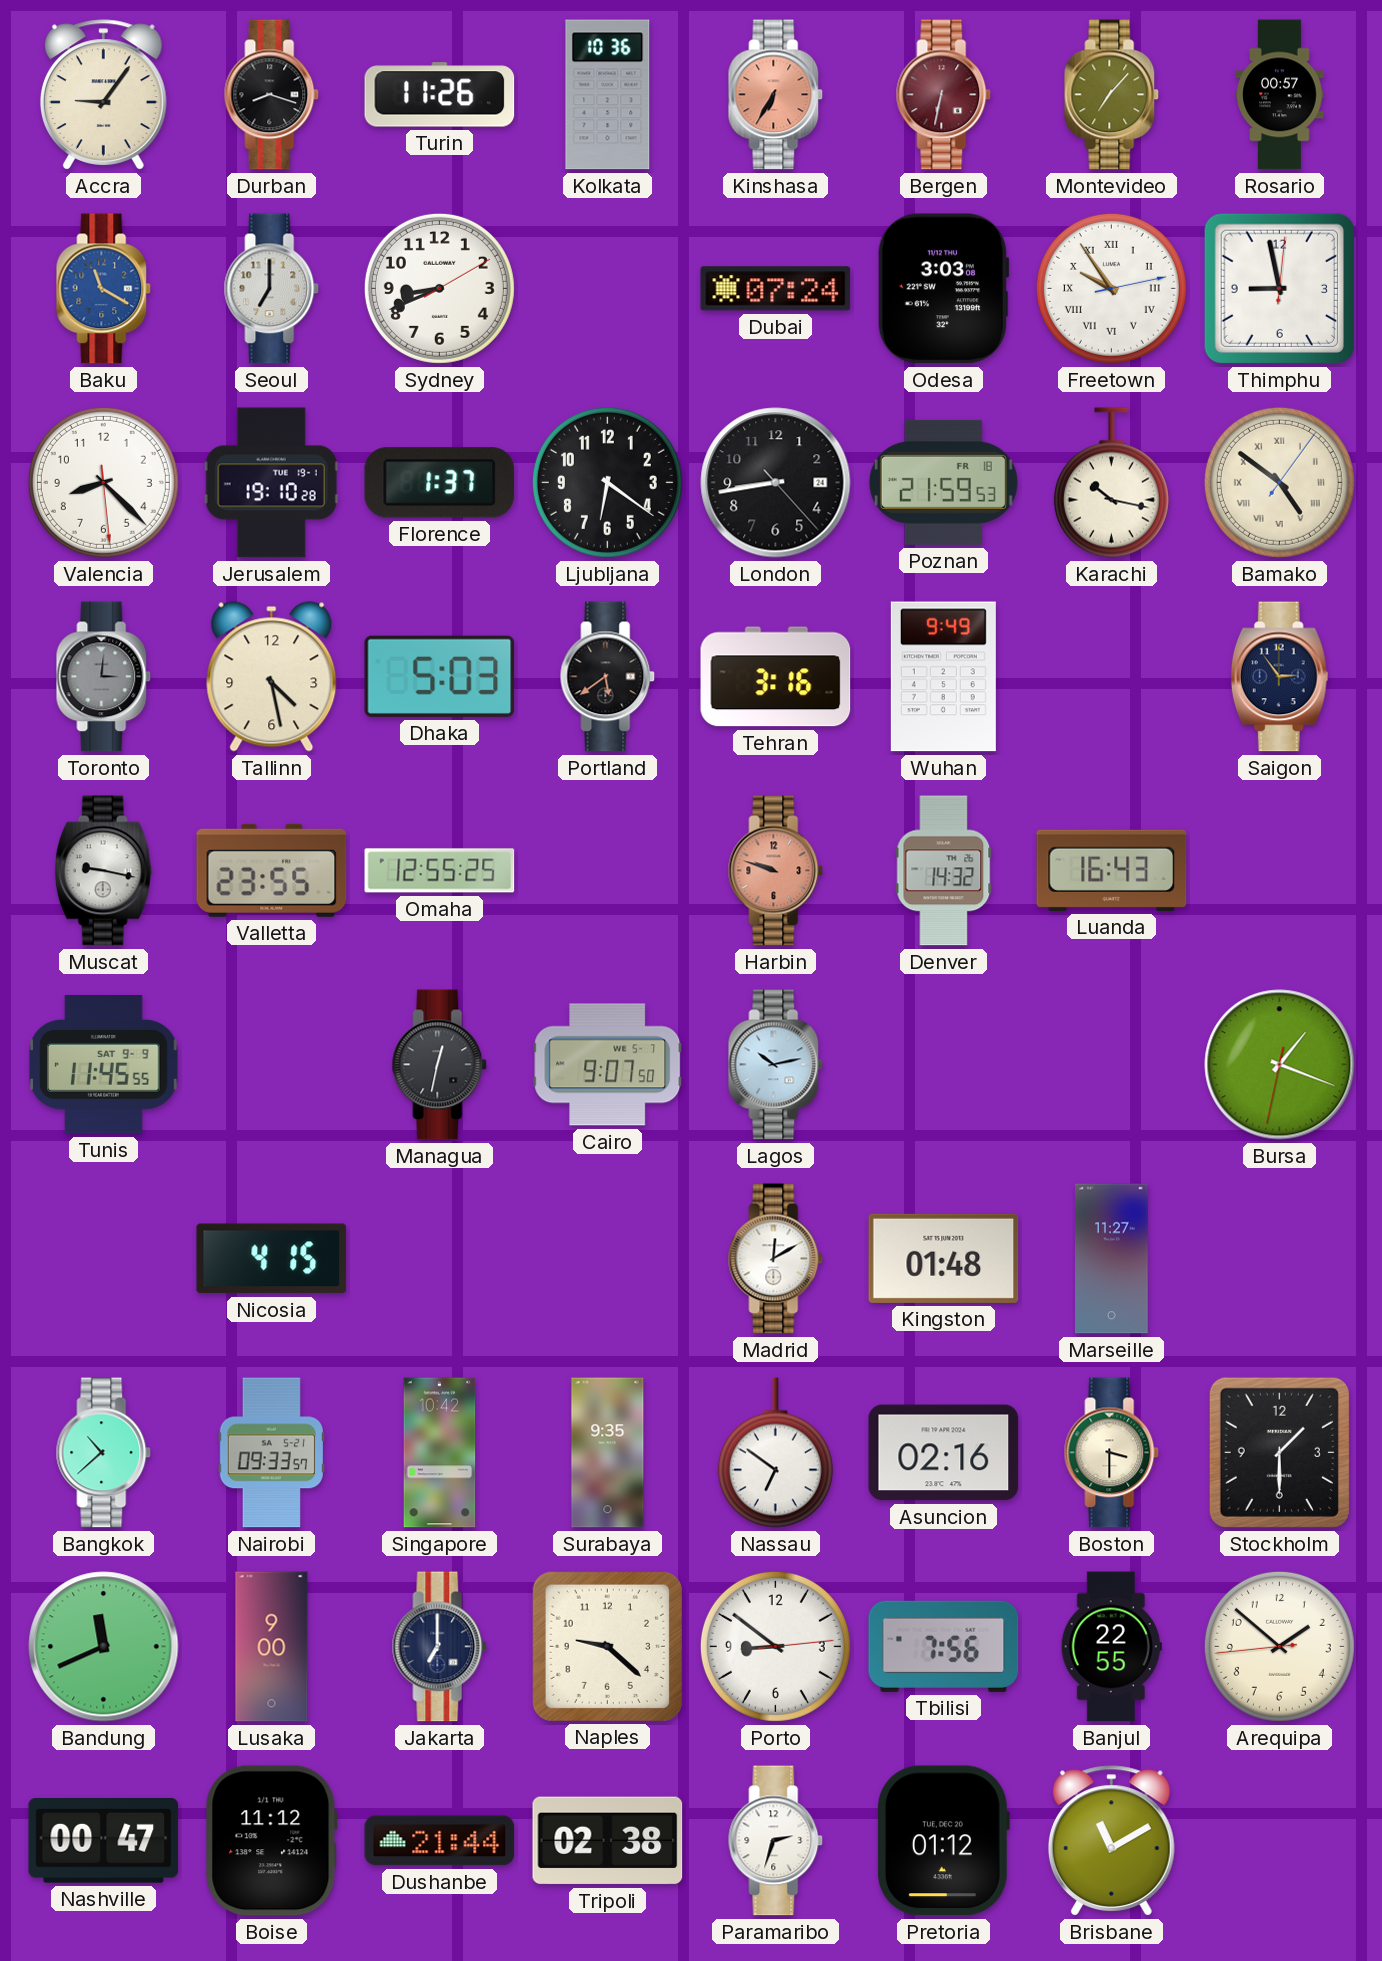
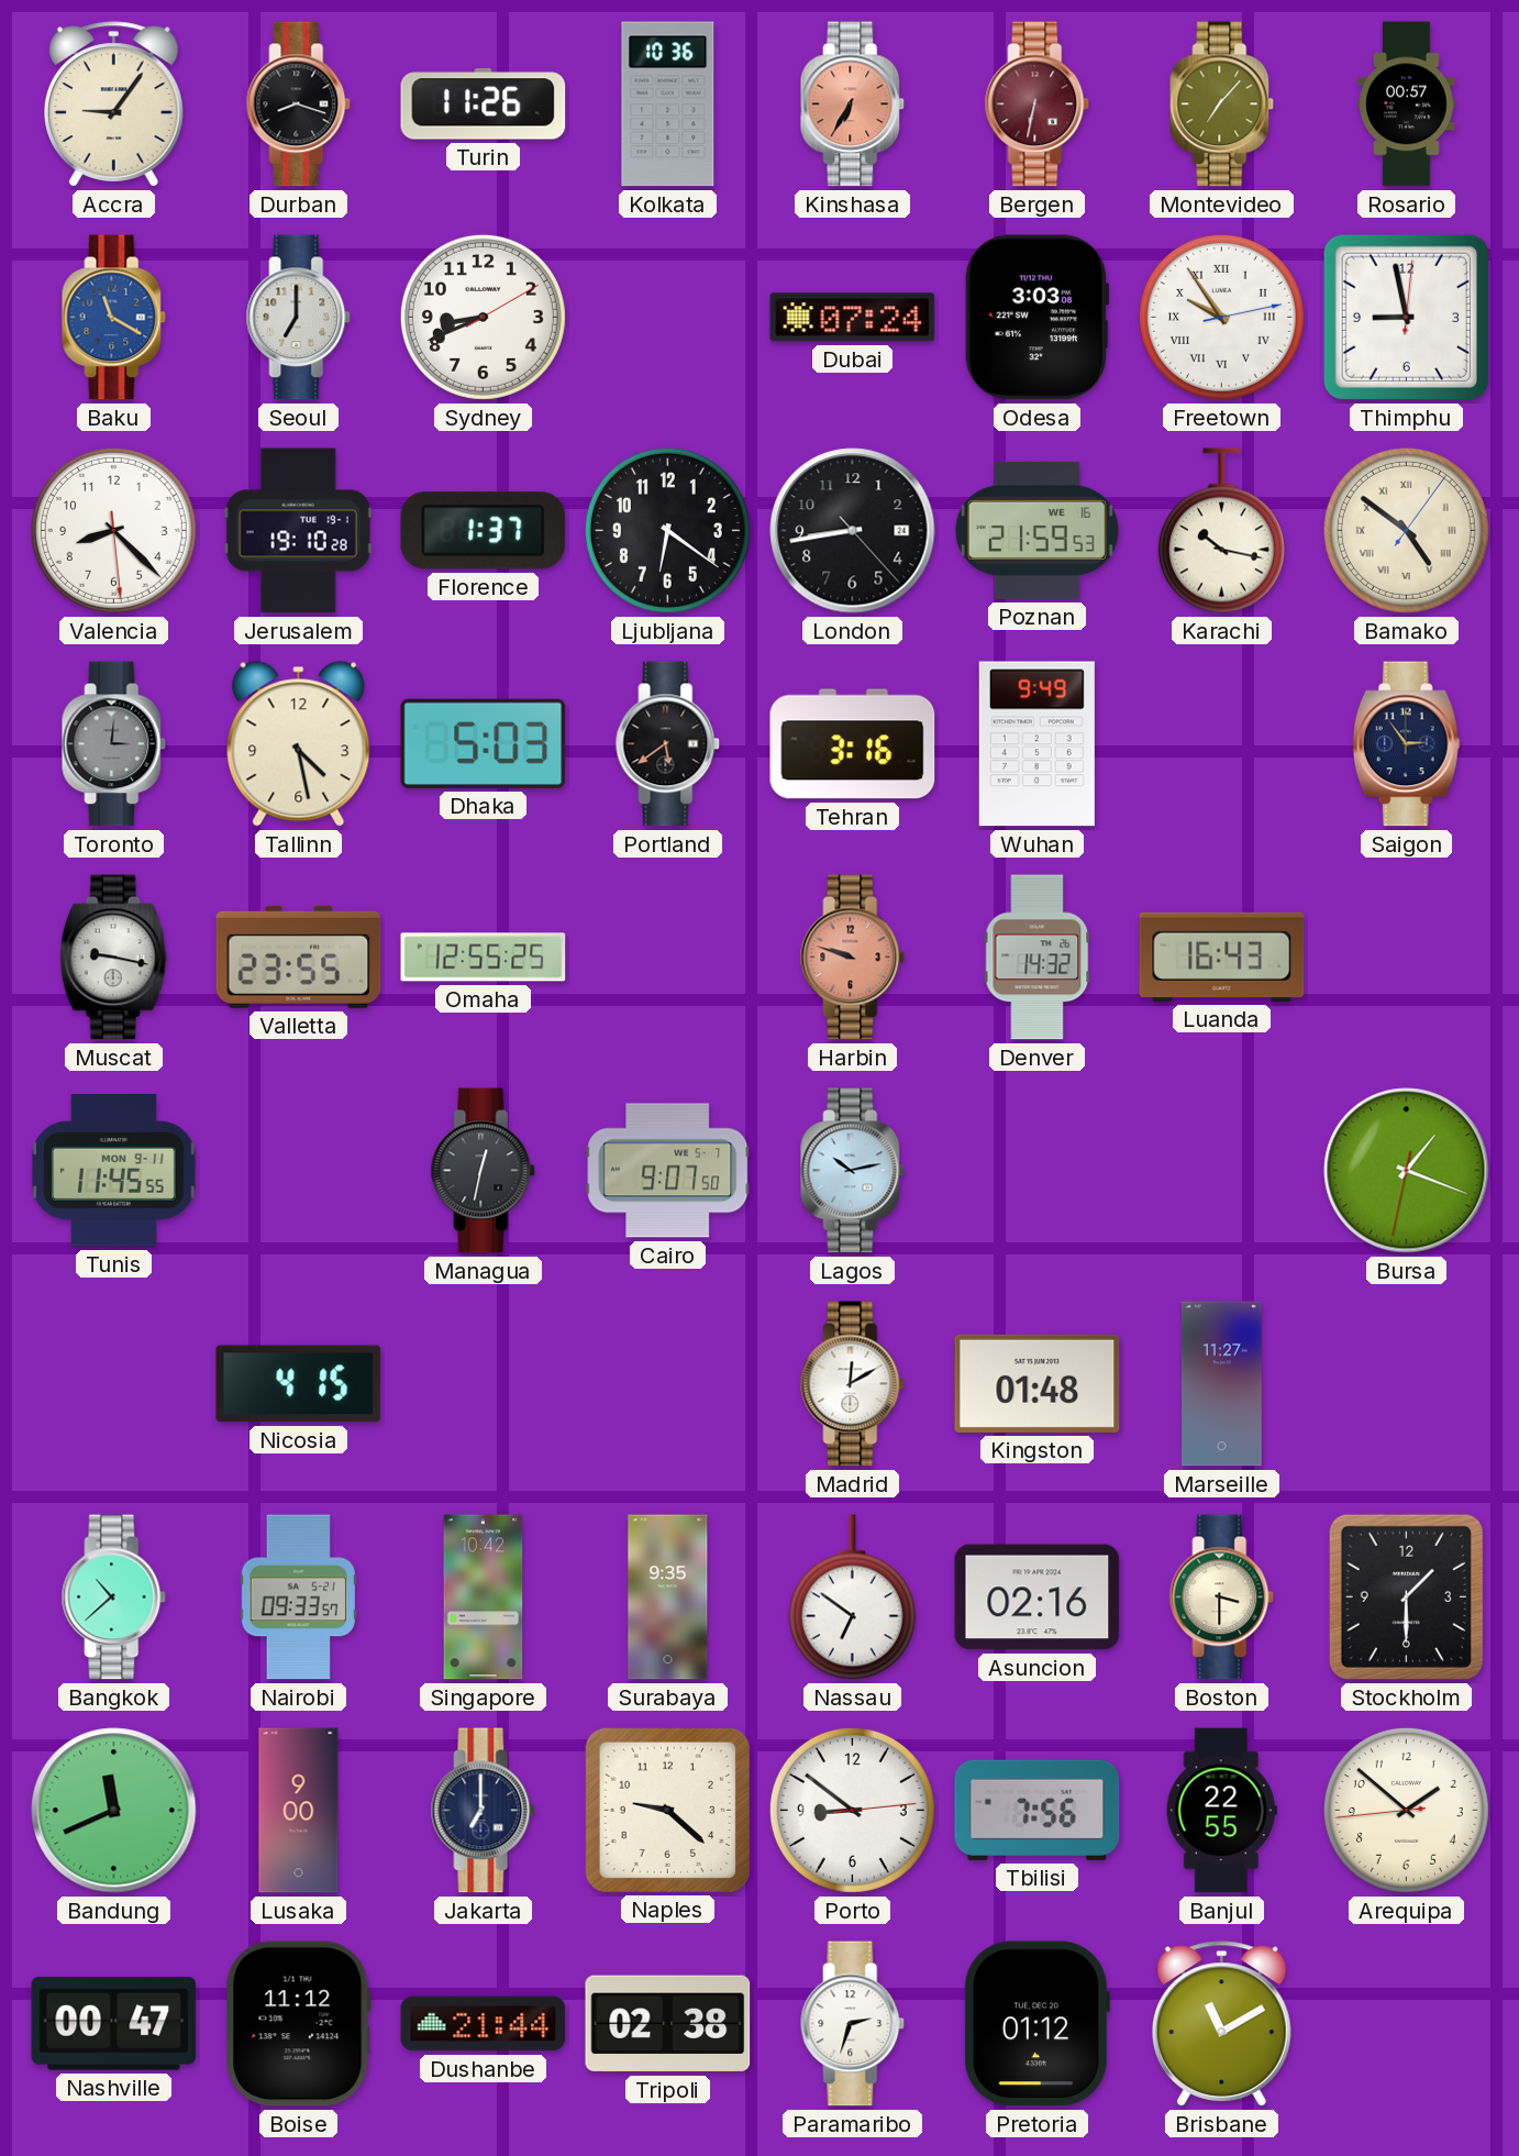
Poznan date: FR 18 -> WE 16
Tunis date: SAT 9-9 -> MON 9-11
